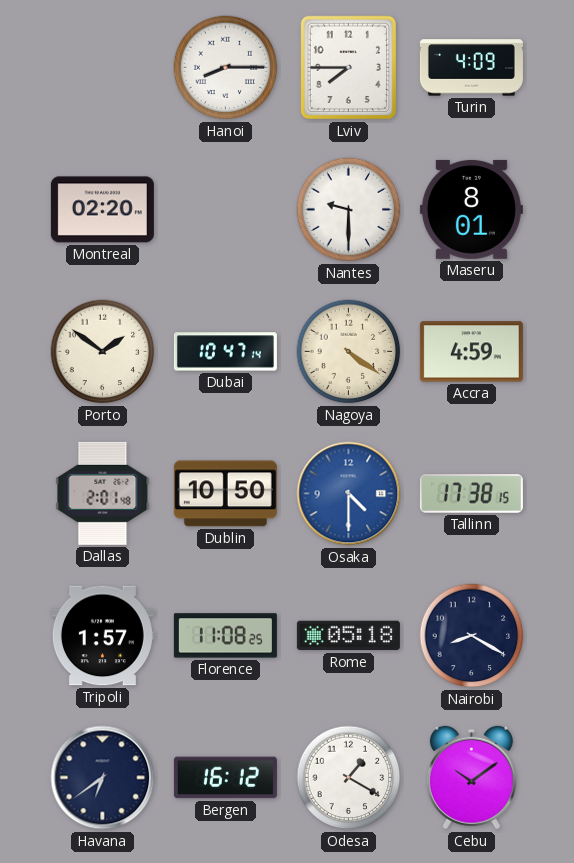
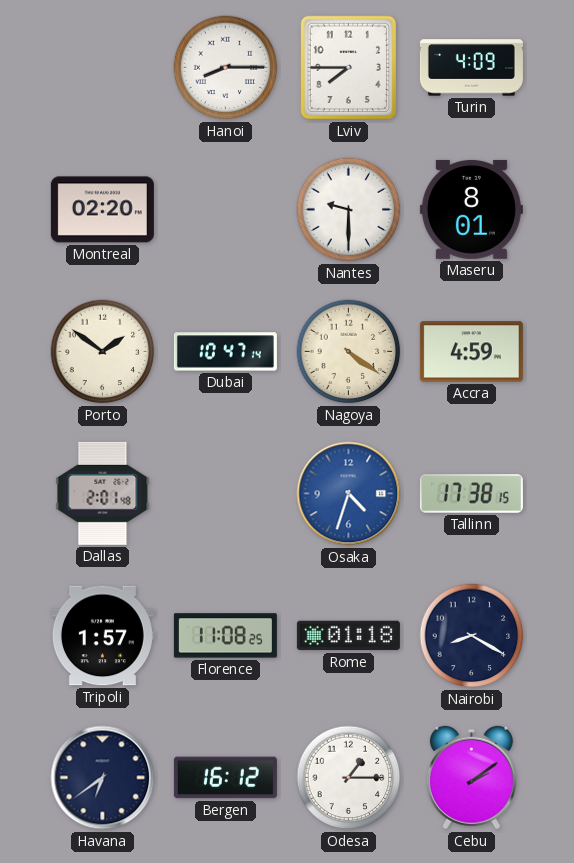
Dublin: 10:50 -> none
Osaka: 4:30 -> 4:33
Rome: 05:18 -> 01:18
Odesa: 1:20 -> 1:15
Cebu: 10:09 -> 2:09
